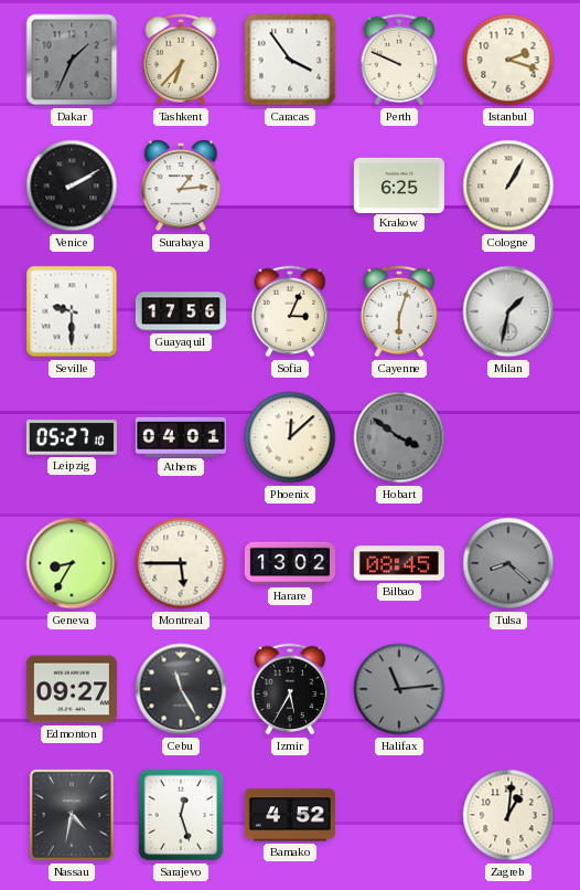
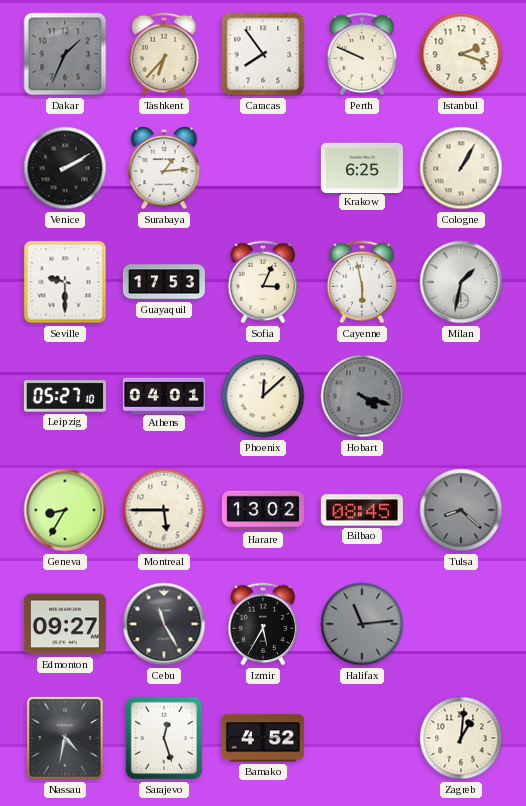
Caracas: 3:54 -> 7:54
Guayaquil: 17:56 -> 17:53
Cayenne: 6:03 -> 5:58
Hobart: 3:51 -> 4:18
